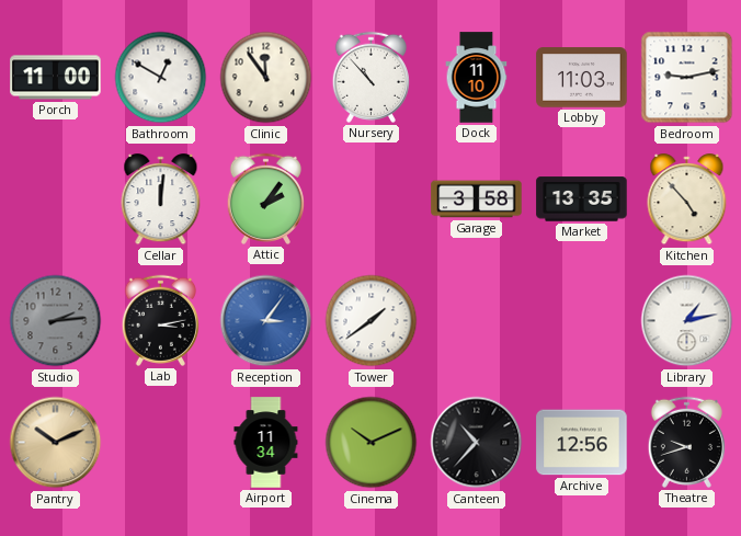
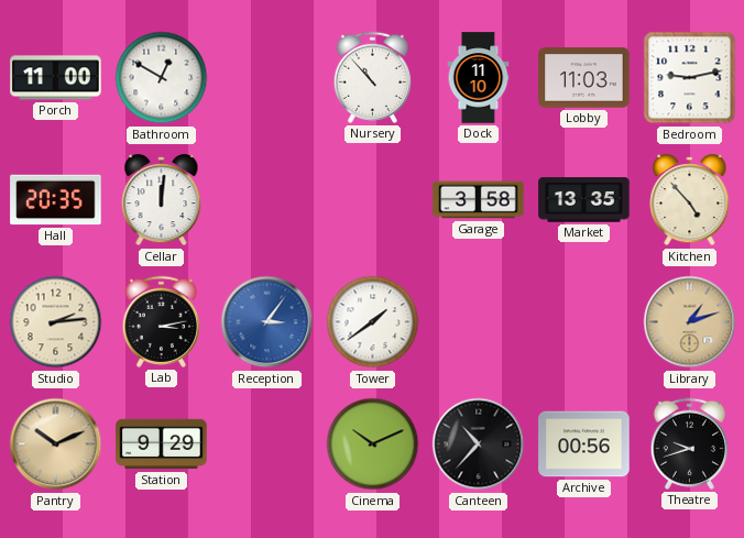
Clinic: 11:54 -> none
Hall: none -> 20:35
Attic: 2:06 -> none
Studio dial: grey -> cream
Library: 1:13 -> 1:12
Library dial: white -> champagne
Station: none -> 9:29
Airport: 11:34 -> none
Archive: 12:56 -> 00:56
